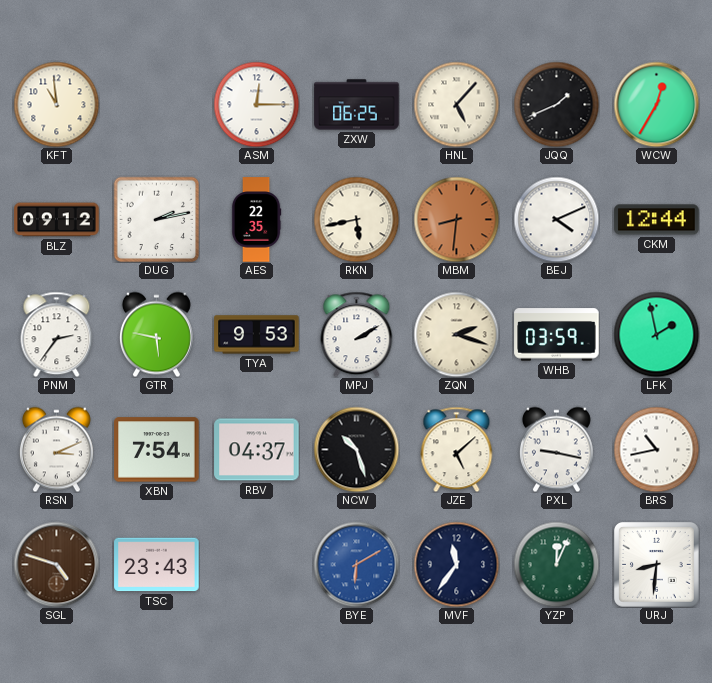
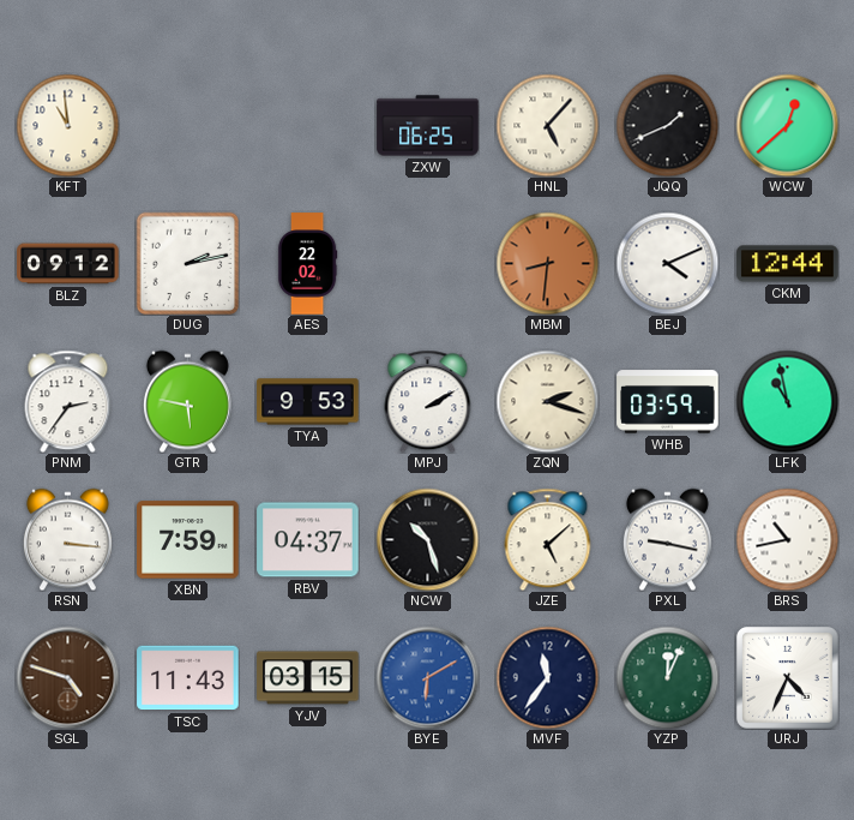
ASM: 12:15 -> none
WCW: 12:35 -> 12:38
AES: 22:35 -> 22:02
RKN: 5:43 -> none
LFK: 1:58 -> 10:58
RSN: 3:11 -> 3:16
XBN: 7:54 -> 7:59
TSC: 23:43 -> 11:43
YJV: none -> 03:15
URJ: 8:31 -> 4:34
